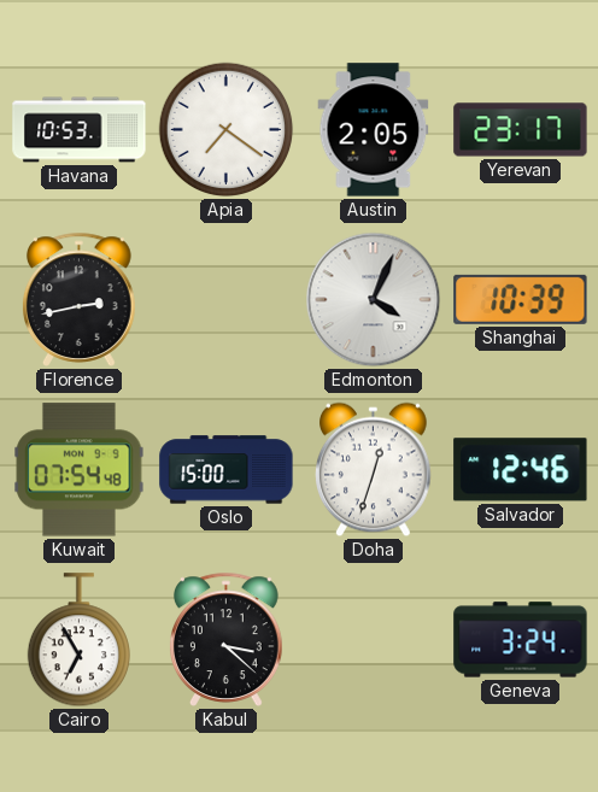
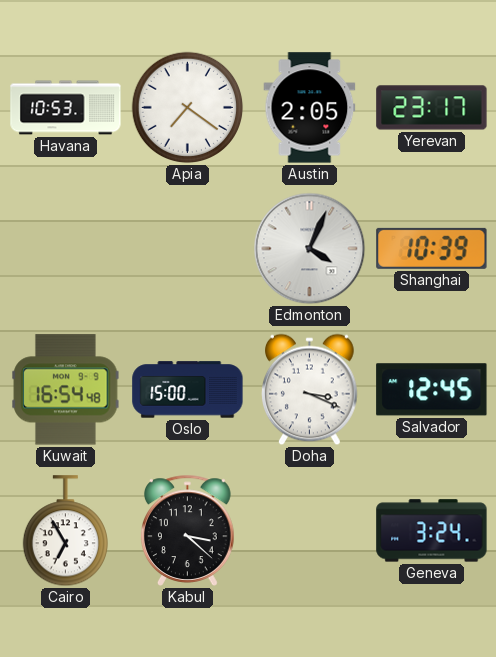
Florence: 2:43 -> none
Kuwait: 07:54 -> 16:54
Doha: 12:33 -> 3:19
Salvador: 12:46 -> 12:45
